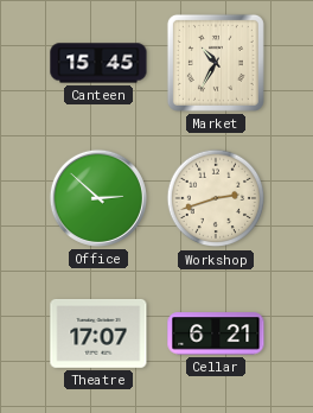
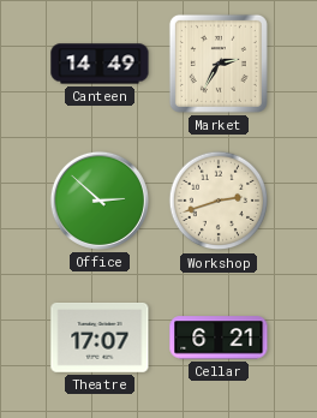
Canteen: 15:45 -> 14:49
Market: 10:35 -> 2:35
